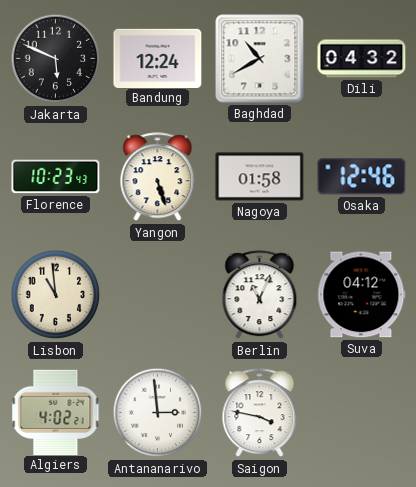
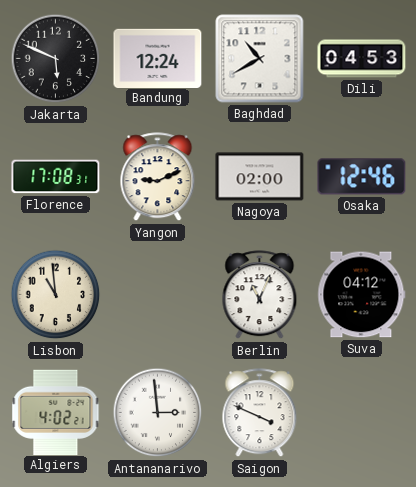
Dili: 04:32 -> 04:53
Florence: 10:23 -> 17:08
Yangon: 5:27 -> 9:11
Nagoya: 01:58 -> 02:00
Saigon: 3:47 -> 3:49
